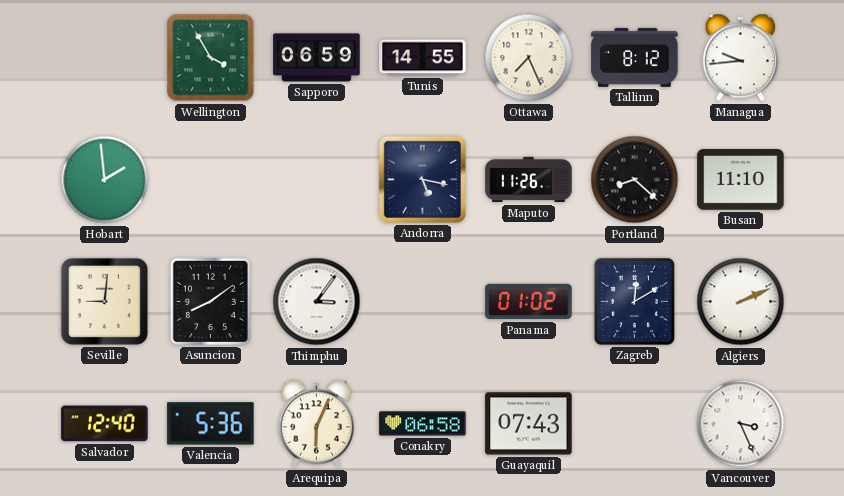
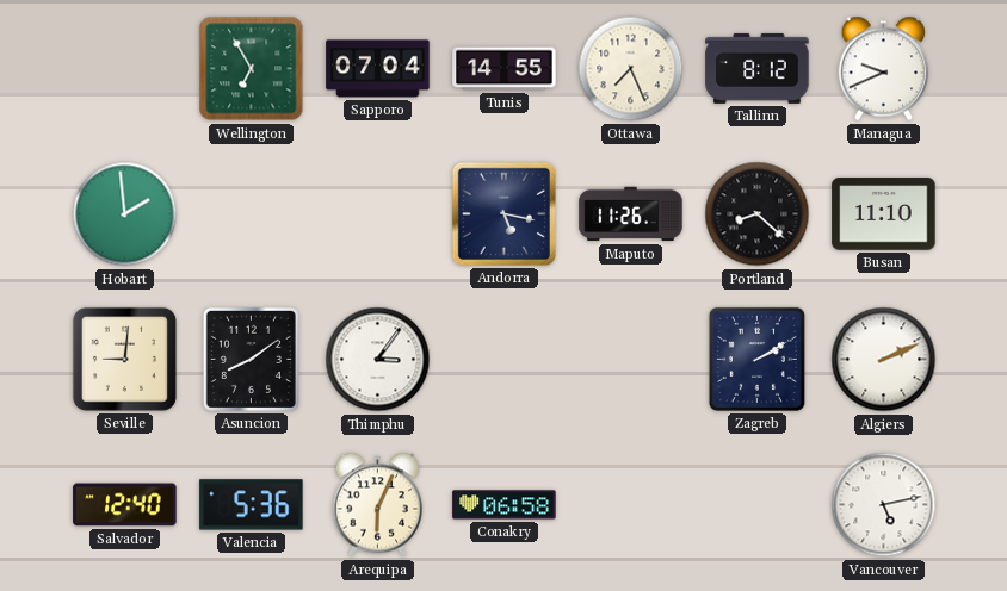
Wellington: 3:55 -> 6:55
Sapporo: 06:59 -> 07:04
Managua: 9:44 -> 9:41
Panama: 01:02 -> none
Zagreb: 12:10 -> 2:10
Guayaquil: 07:43 -> none
Vancouver: 3:26 -> 5:13
